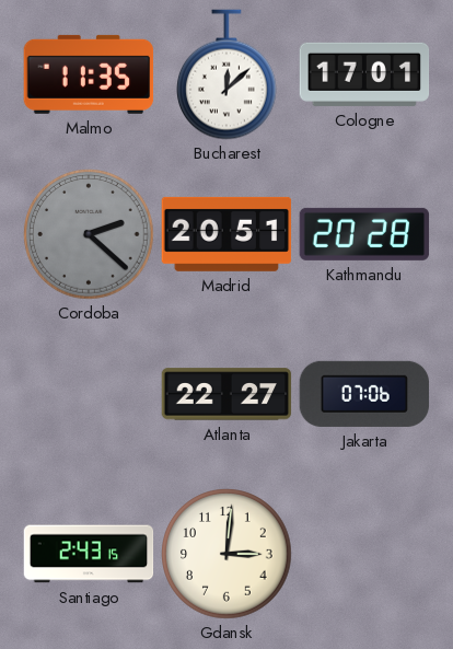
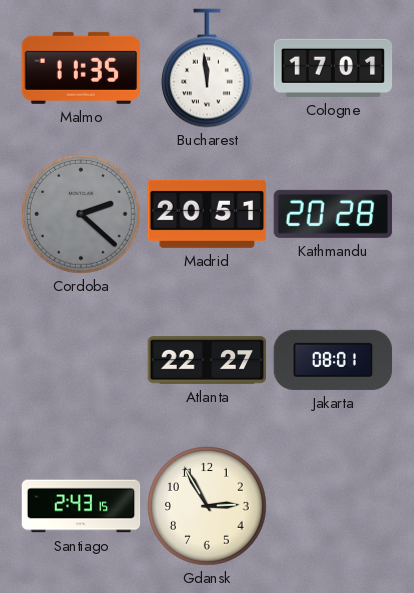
Bucharest: 12:08 -> 11:59
Jakarta: 07:06 -> 08:01
Gdansk: 3:01 -> 2:55
